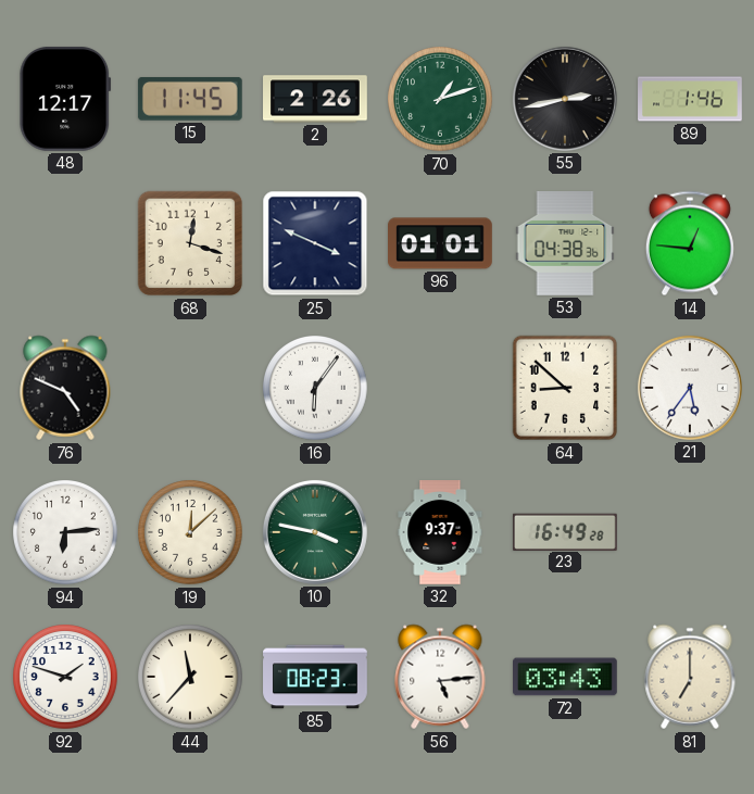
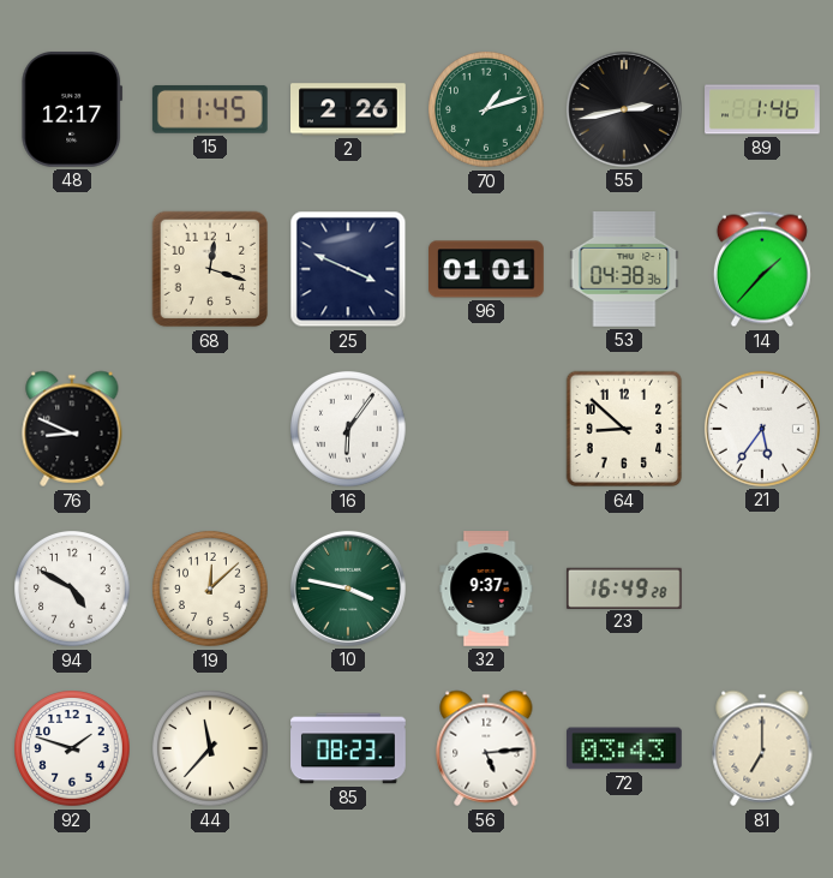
14: 12:46 -> 1:37
76: 4:49 -> 8:49
94: 6:14 -> 4:50
